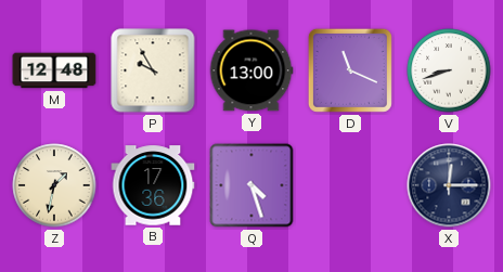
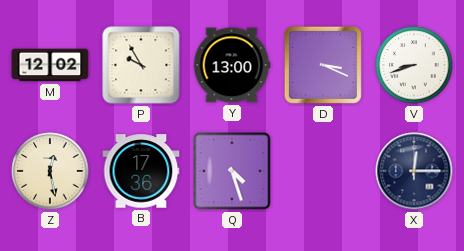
M: 12:48 -> 12:02
D: 11:19 -> 3:19
Z: 1:32 -> 12:28
